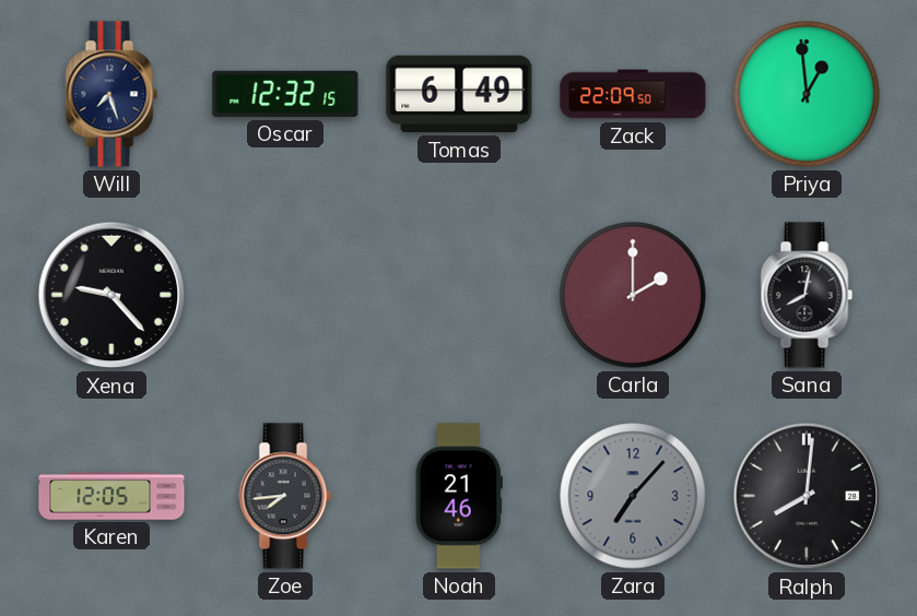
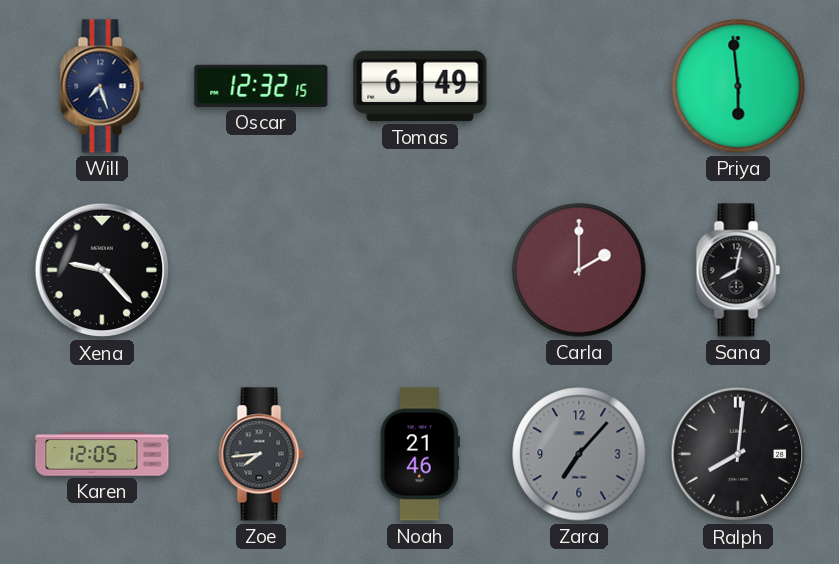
Zack: 22:09 -> none
Priya: 12:59 -> 5:59
